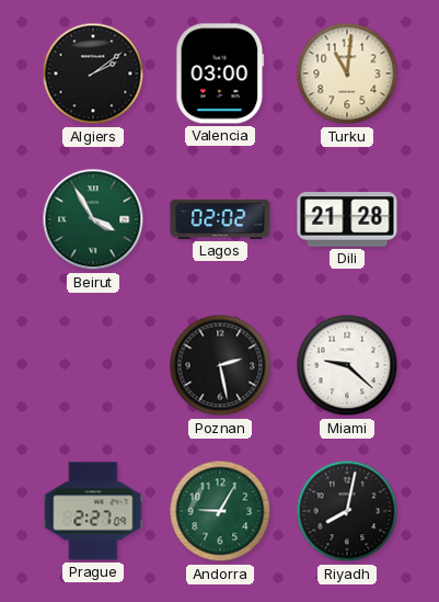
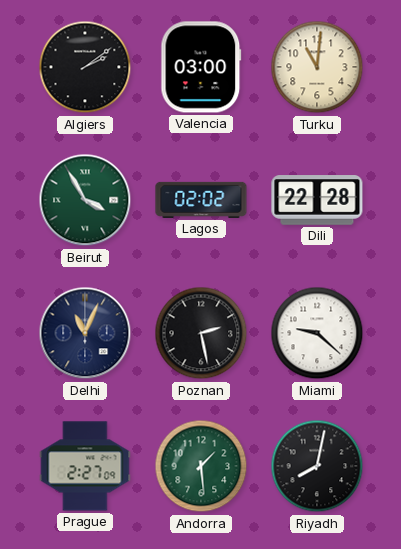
Dili: 21:28 -> 22:28
Delhi: none -> 11:04
Andorra: 9:05 -> 1:29
